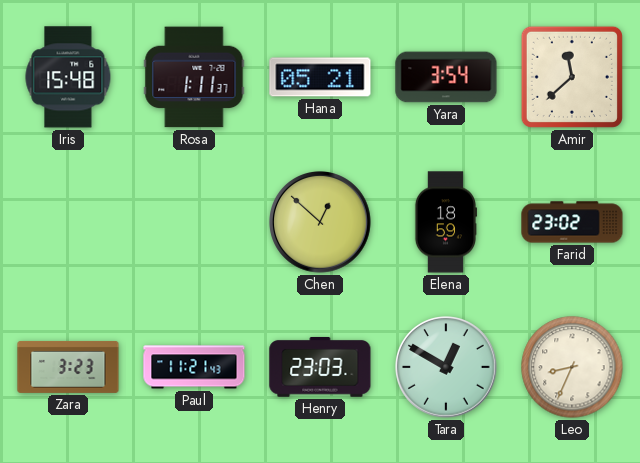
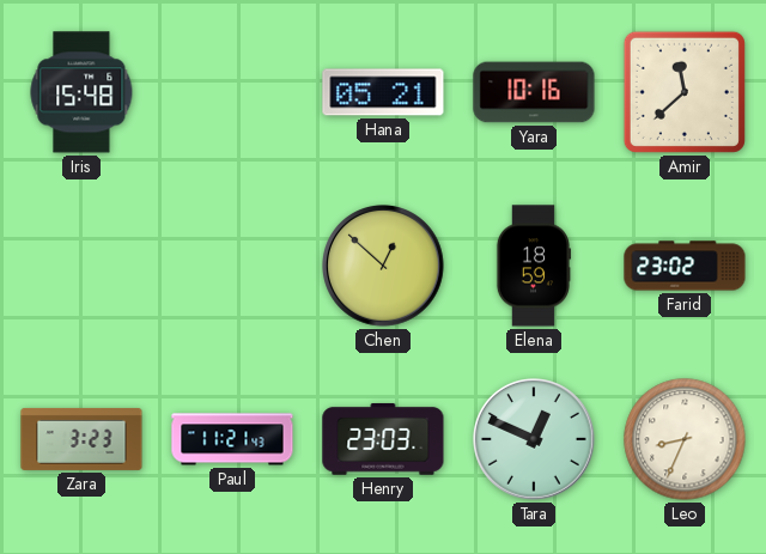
Rosa: 1:11 -> none
Yara: 3:54 -> 10:16
Tara: 12:50 -> 12:49
